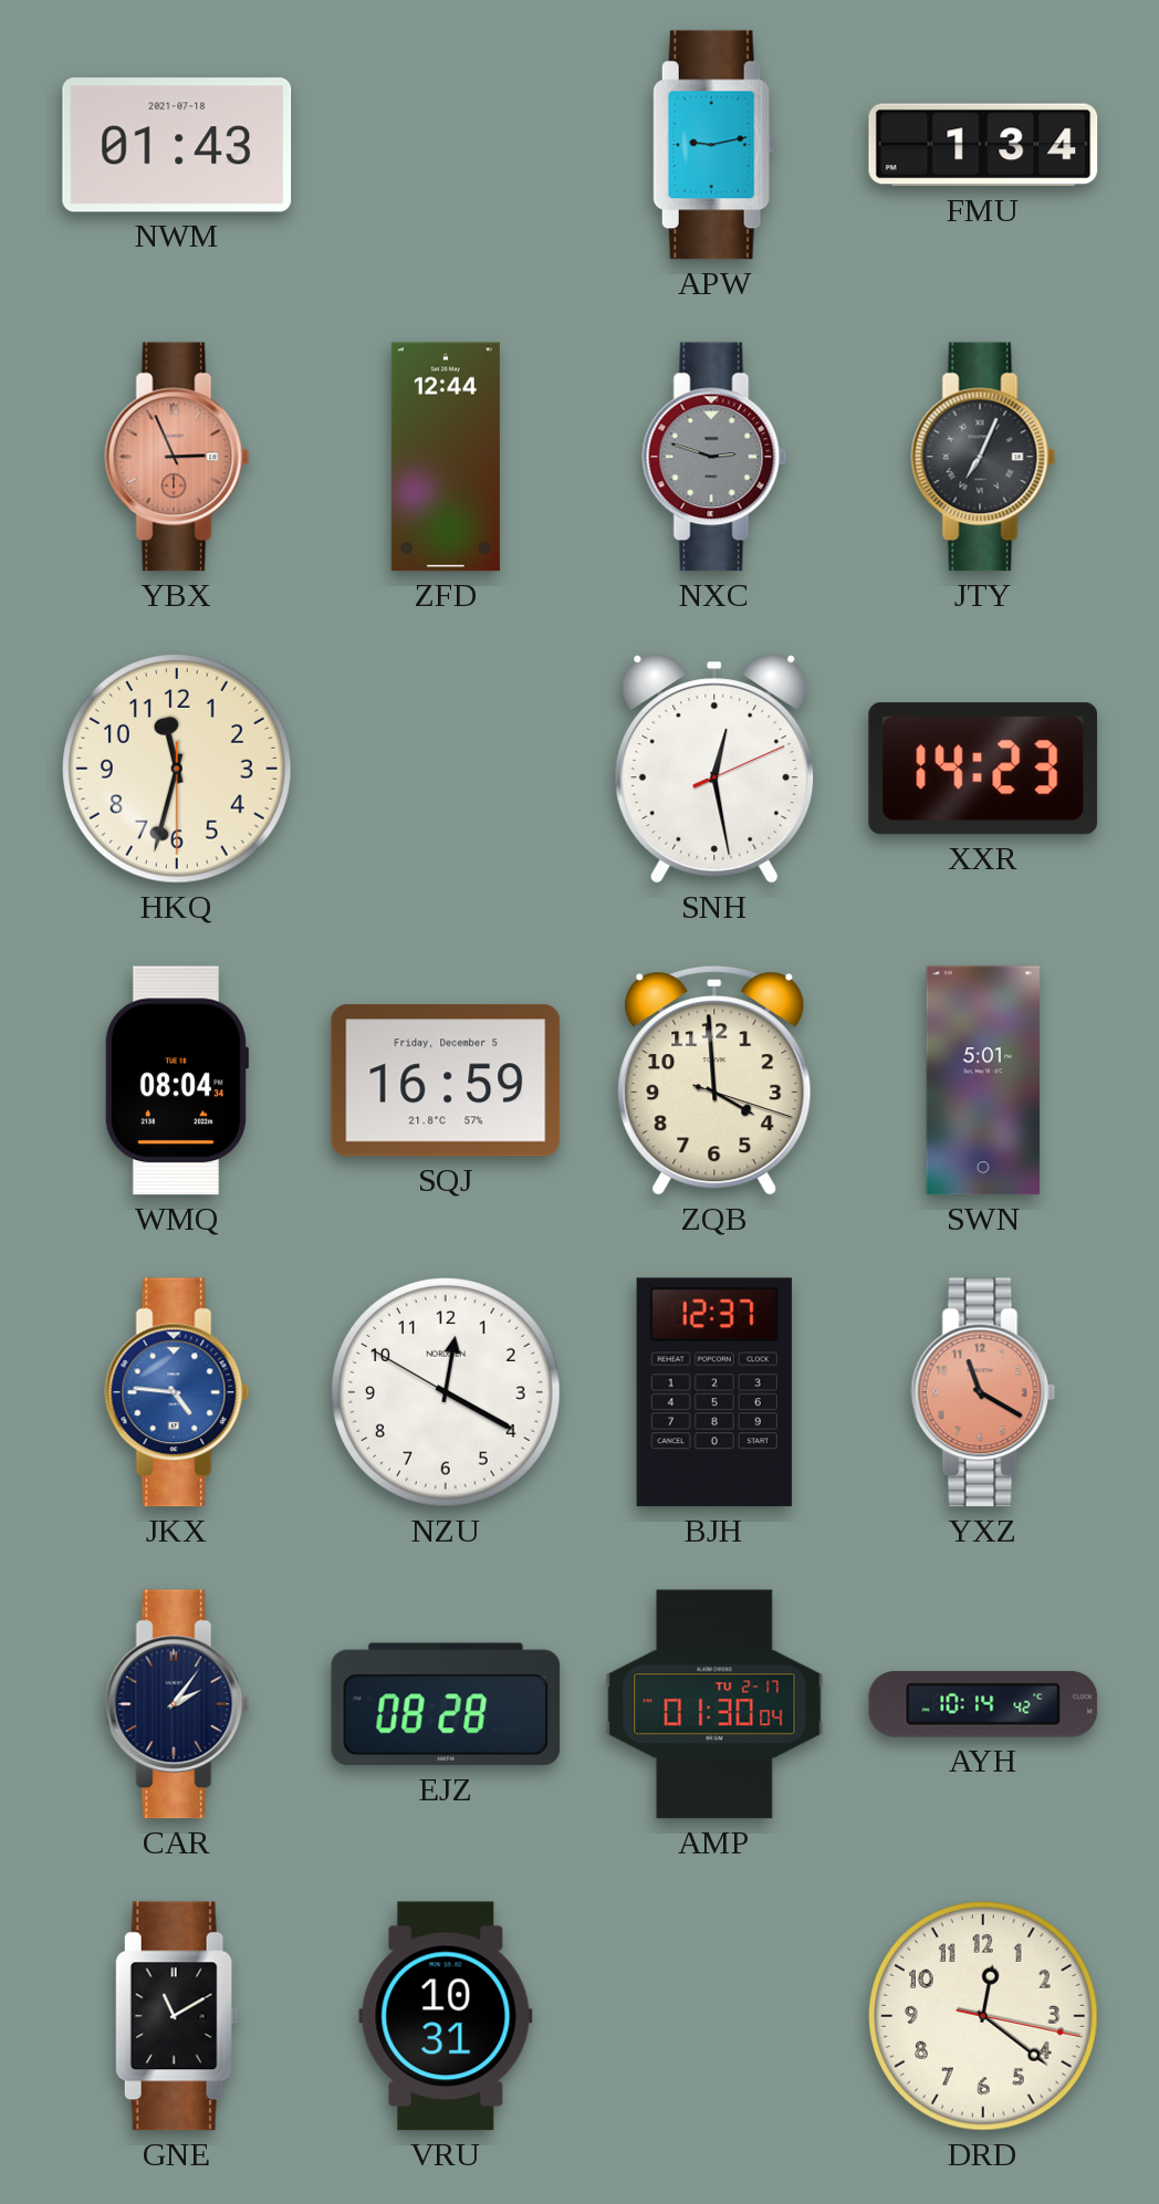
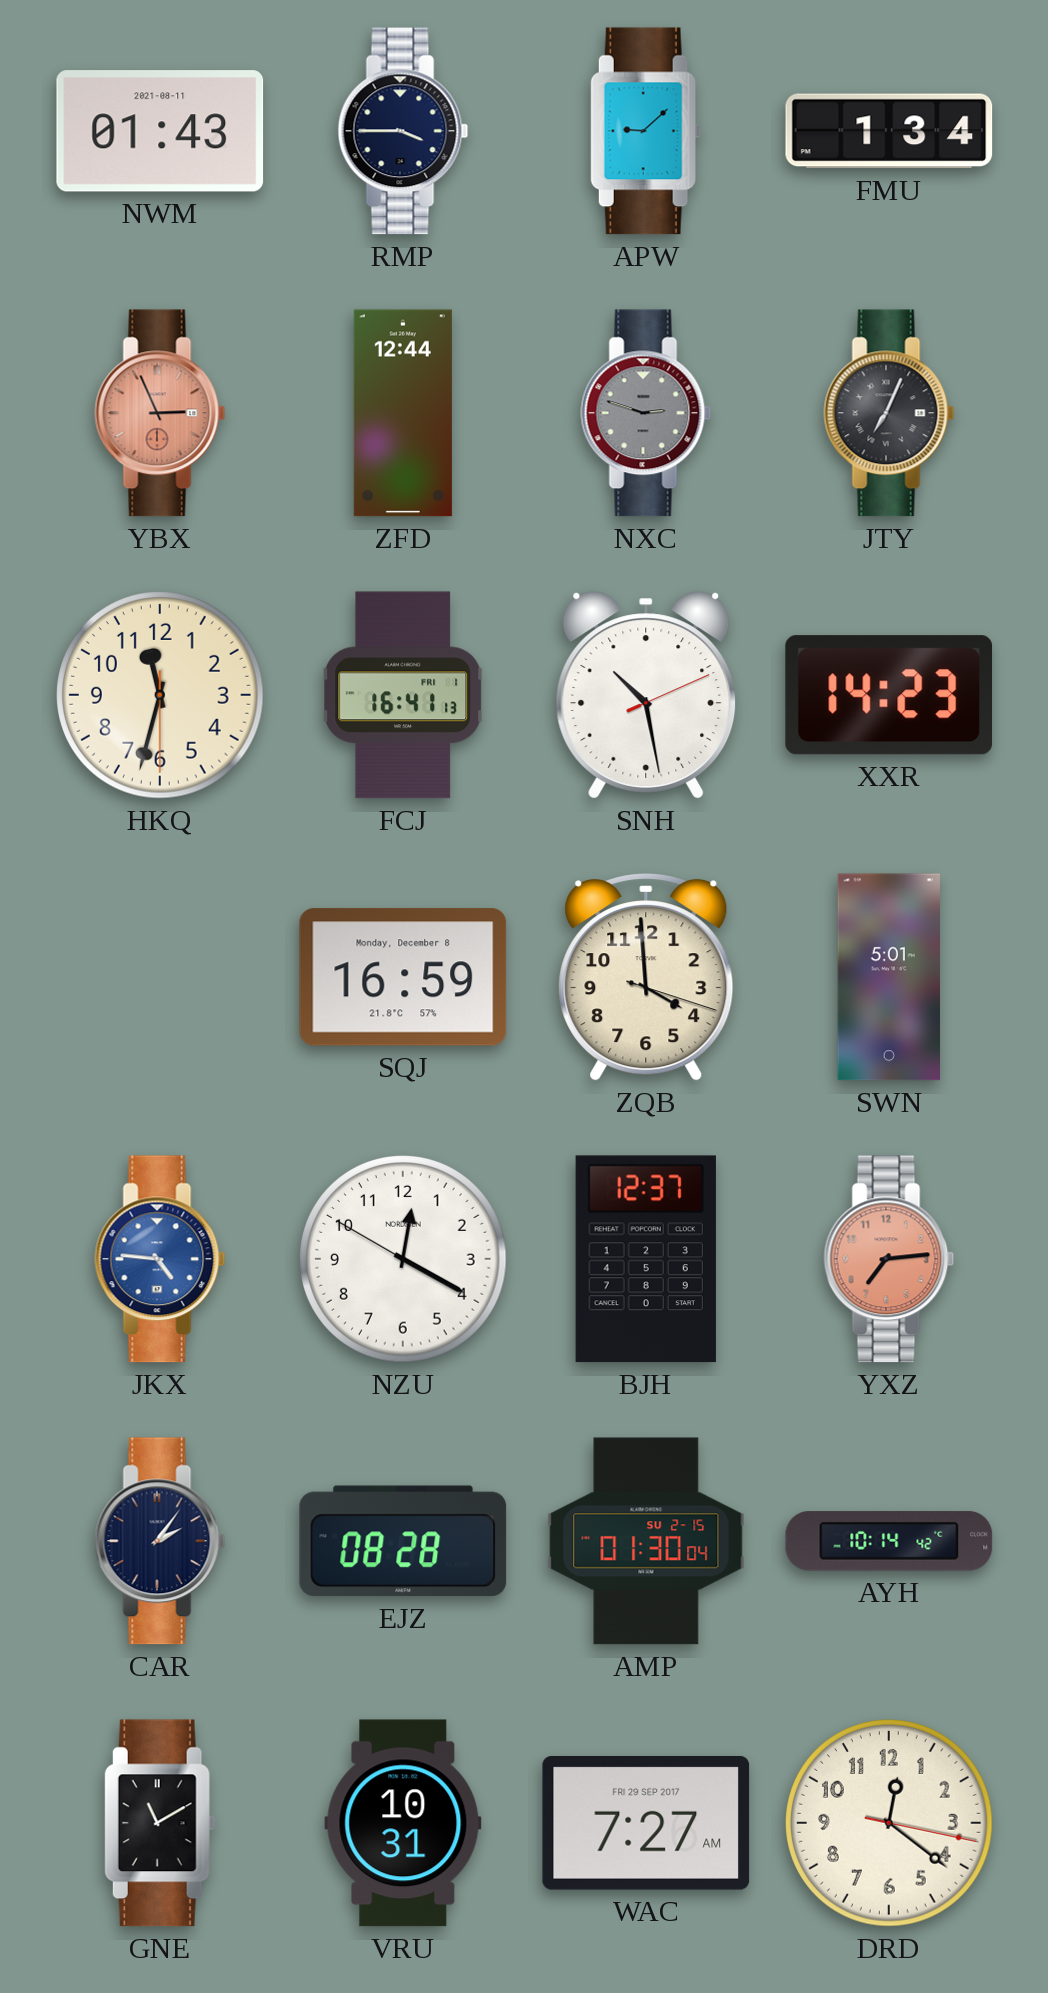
NWM date: 2021-07-18 -> 2021-08-11
RMP: none -> 3:45
APW: 9:13 -> 9:08
FCJ: none -> 16:41
SNH: 12:28 -> 10:28
WMQ: 08:04 -> none
SQJ date: Friday, December 5 -> Monday, December 8
YXZ: 11:20 -> 7:14
AMP date: TU 2-17 -> SU 2-15
WAC: none -> 7:27
